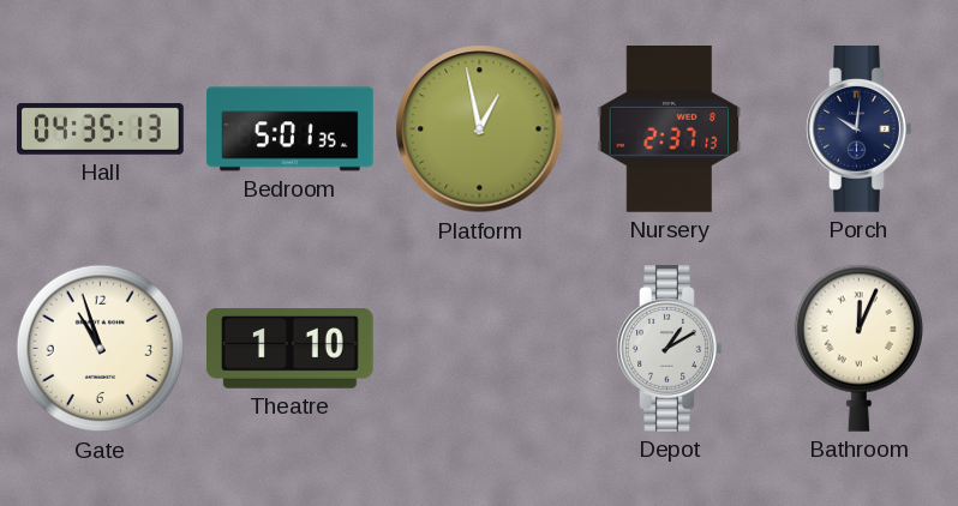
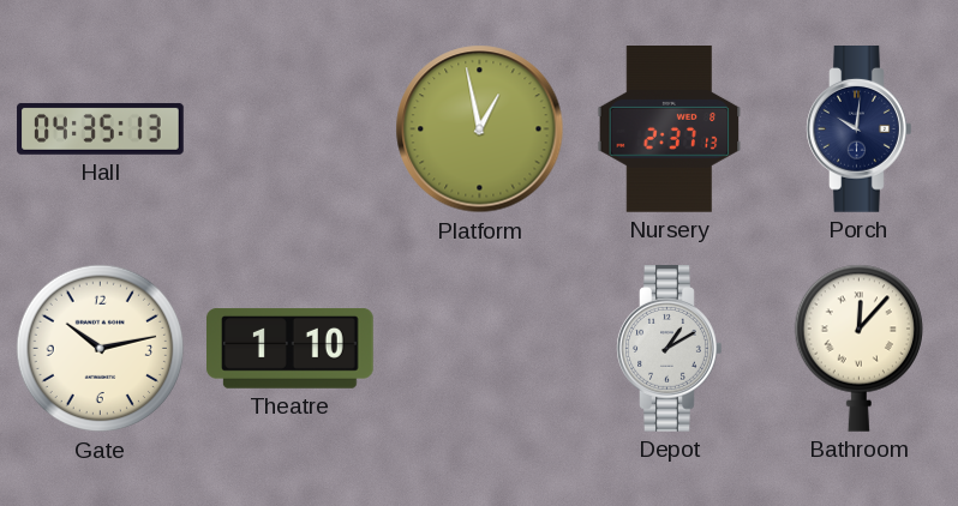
Bedroom: 5:01 -> none
Gate: 10:57 -> 10:13
Bathroom: 12:04 -> 12:07
